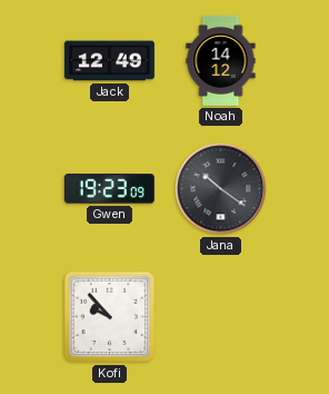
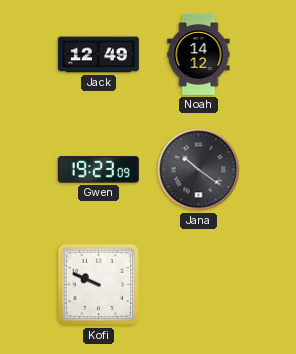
Kofi: 9:53 -> 9:49
